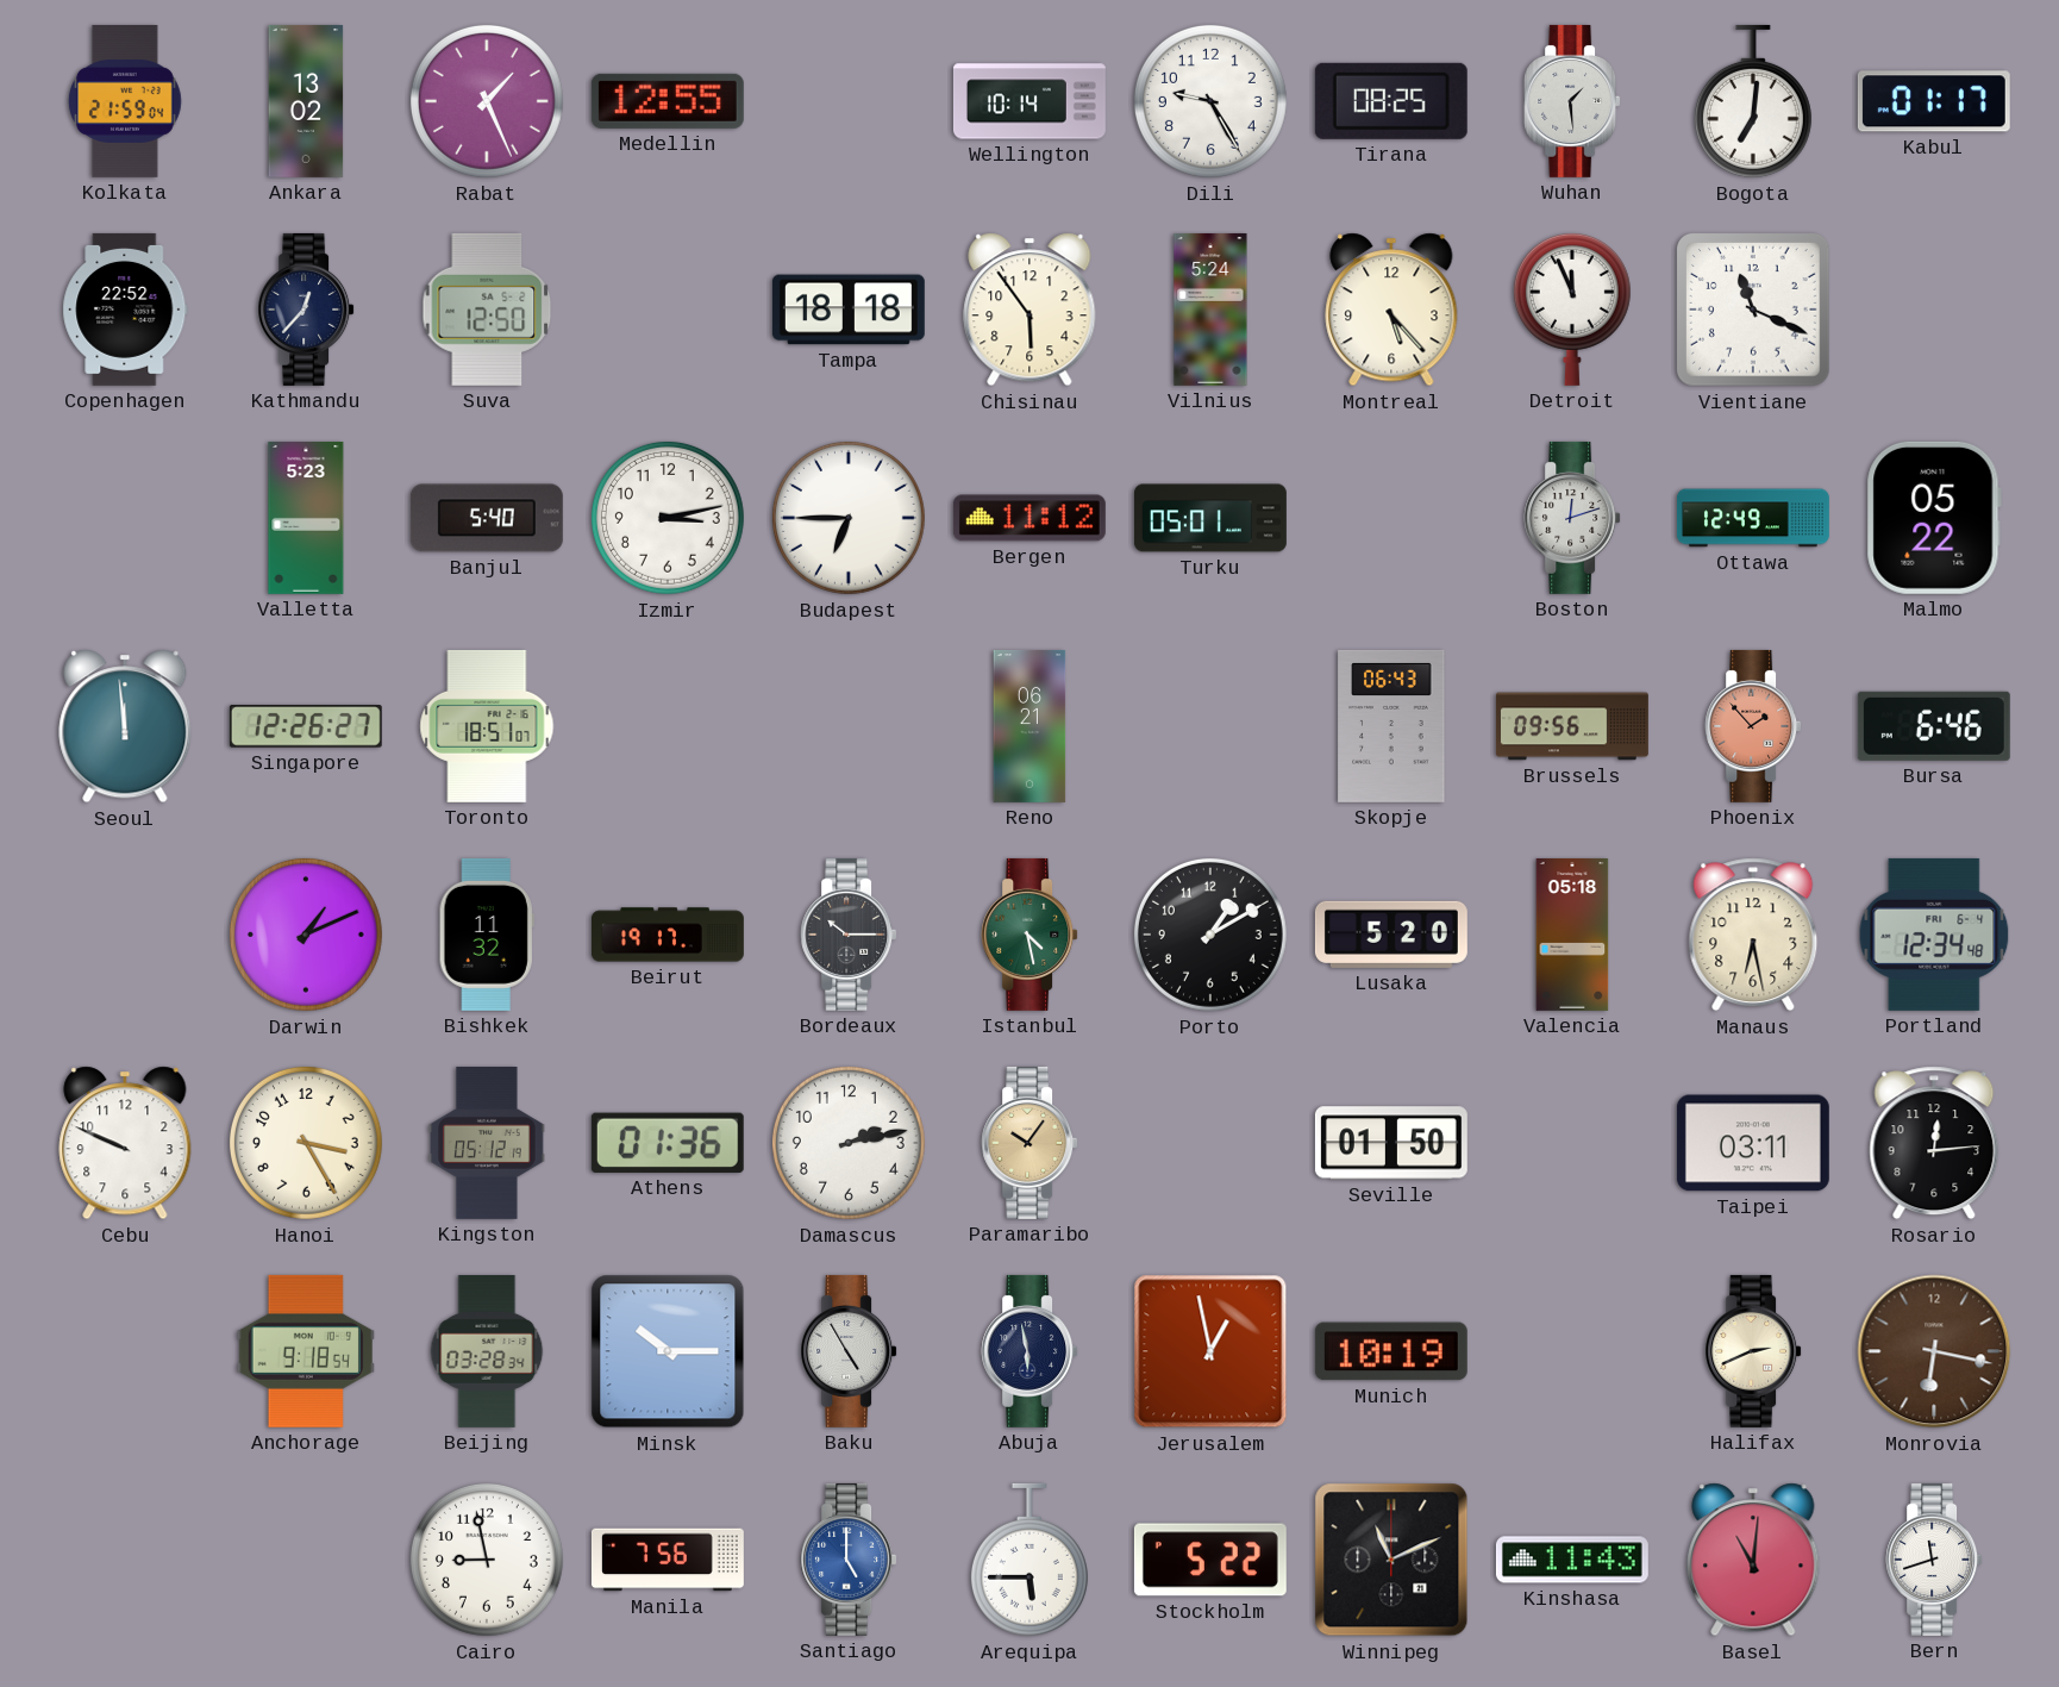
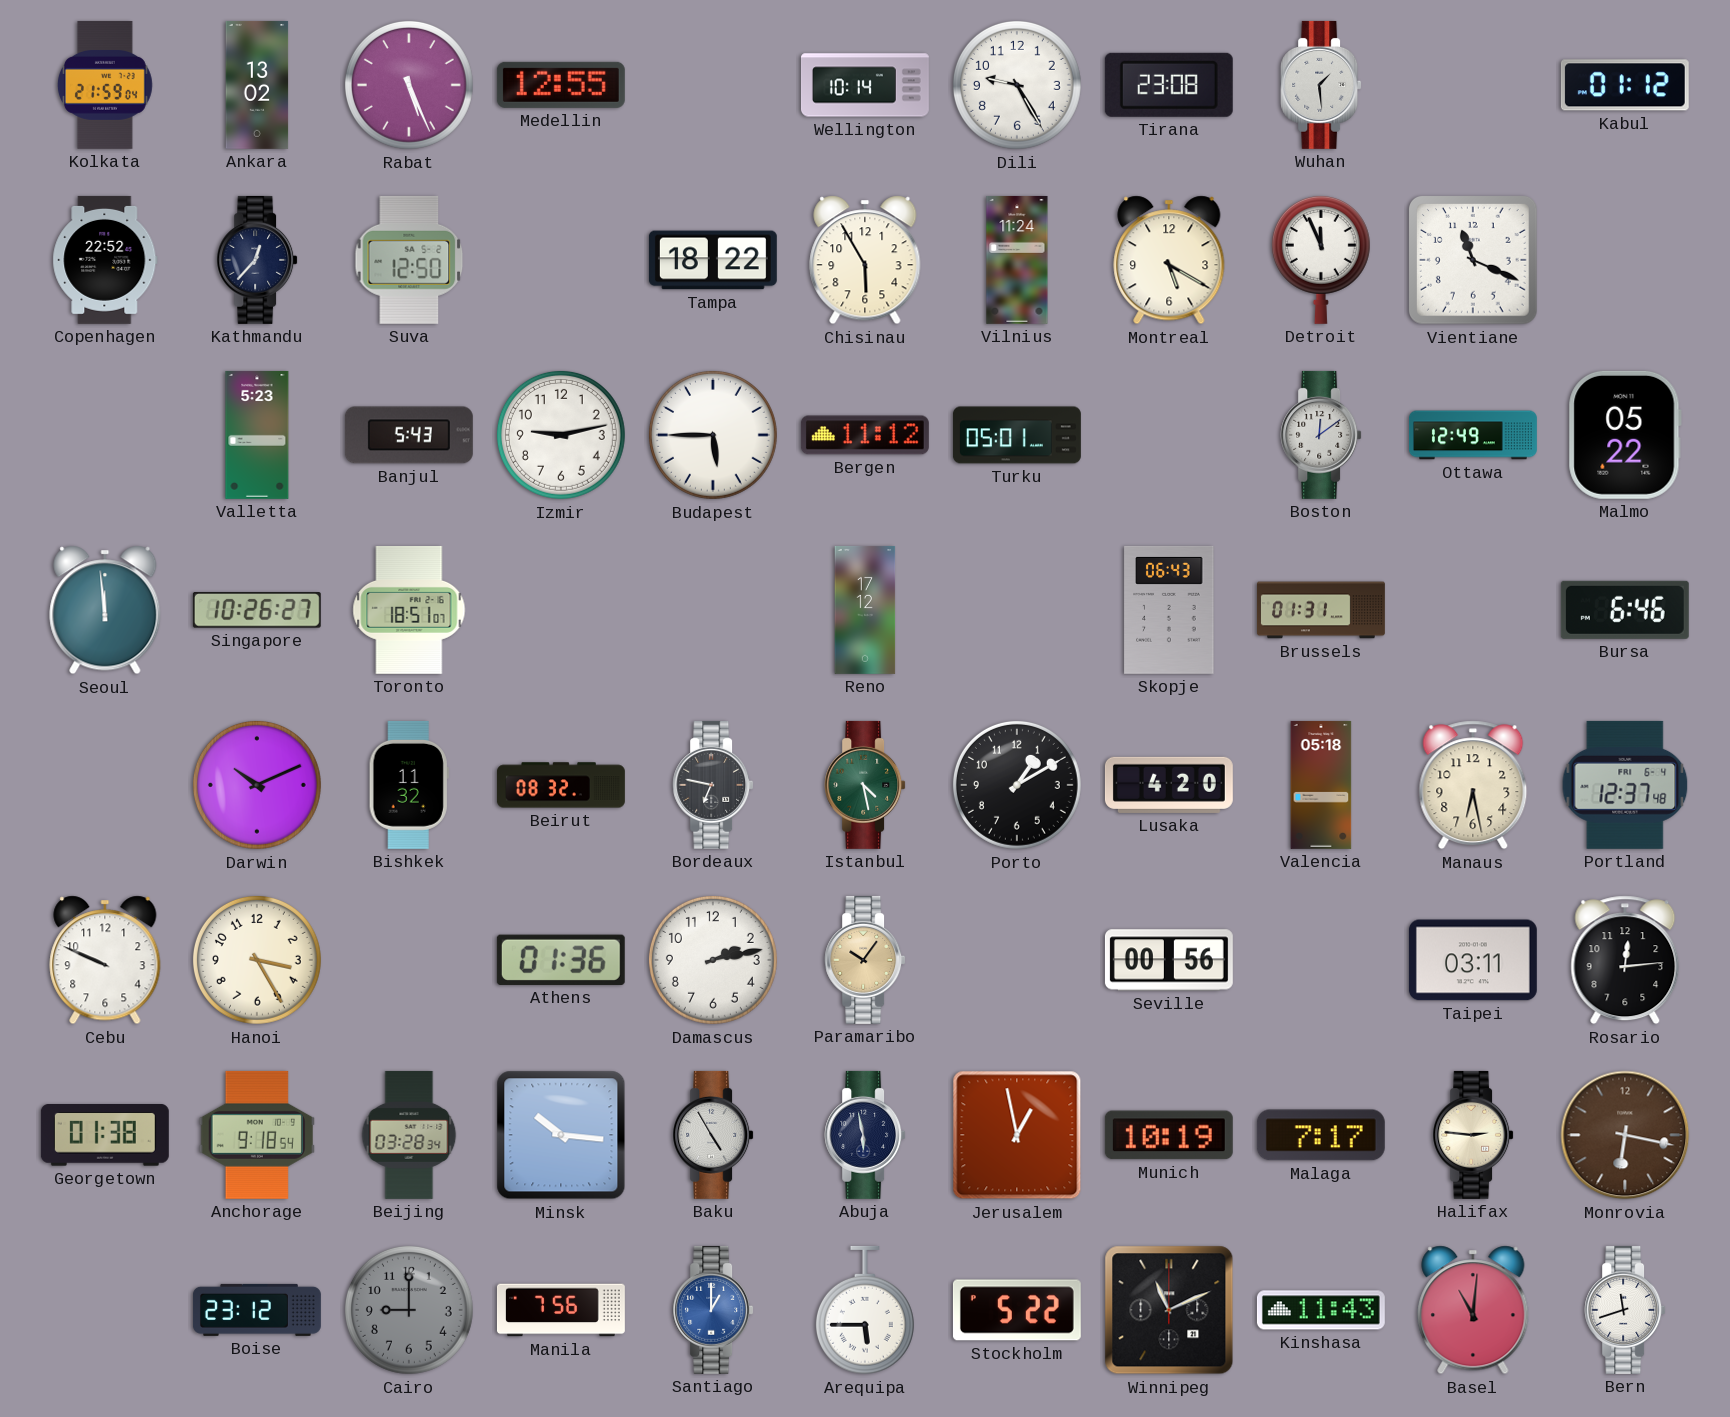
Rabat: 1:26 -> 5:26
Tirana: 08:25 -> 23:08
Bogota: 7:01 -> none
Kabul: 01:17 -> 01:12
Tampa: 18:18 -> 18:22
Chisinau: 5:54 -> 5:55
Vilnius: 5:24 -> 11:24
Montreal: 5:23 -> 5:20
Banjul: 5:40 -> 5:43
Izmir: 3:13 -> 9:13
Budapest: 6:45 -> 5:45
Boston: 12:12 -> 12:09
Singapore: 12:26 -> 10:26
Reno: 06:21 -> 17:12
Brussels: 09:56 -> 01:31
Phoenix: 1:53 -> none
Darwin: 1:11 -> 10:11
Beirut: 19:17 -> 08:32
Bordeaux: 10:15 -> 6:47
Lusaka: 5:20 -> 4:20
Portland: 12:34 -> 12:37
Kingston: 05:12 -> none
Seville: 01:50 -> 00:56
Georgetown: none -> 01:38
Minsk: 10:15 -> 10:16
Malaga: none -> 7:17
Halifax: 2:41 -> 2:46
Boise: none -> 23:12
Cairo: 8:58 -> 9:00
Cairo dial: white -> grey
Santiago: 5:00 -> 1:00
